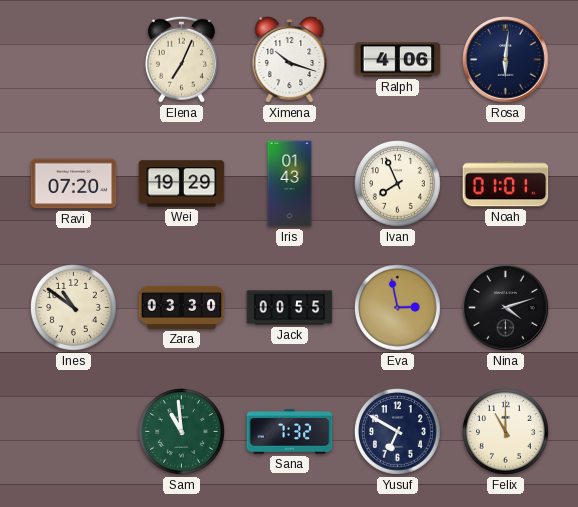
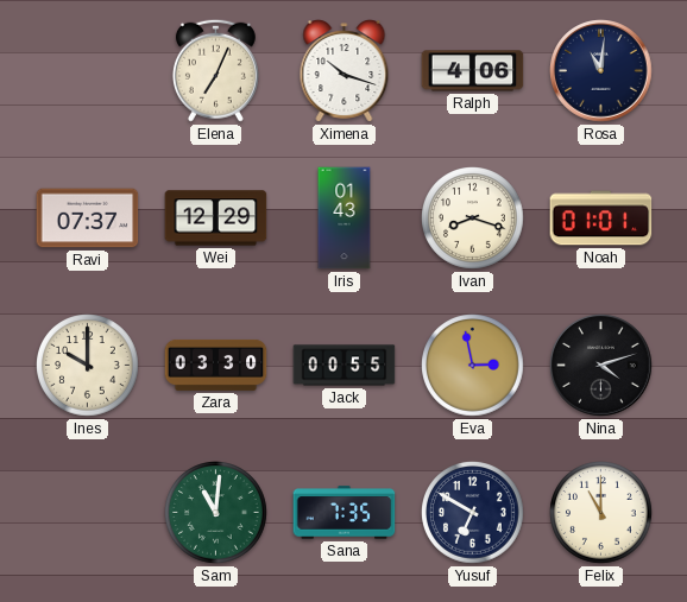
Rosa: 6:01 -> 11:01
Ravi: 07:20 -> 07:37
Wei: 19:29 -> 12:29
Ivan: 7:56 -> 8:18
Ines: 10:51 -> 10:00
Sam: 10:59 -> 11:01
Sana: 7:32 -> 7:35
